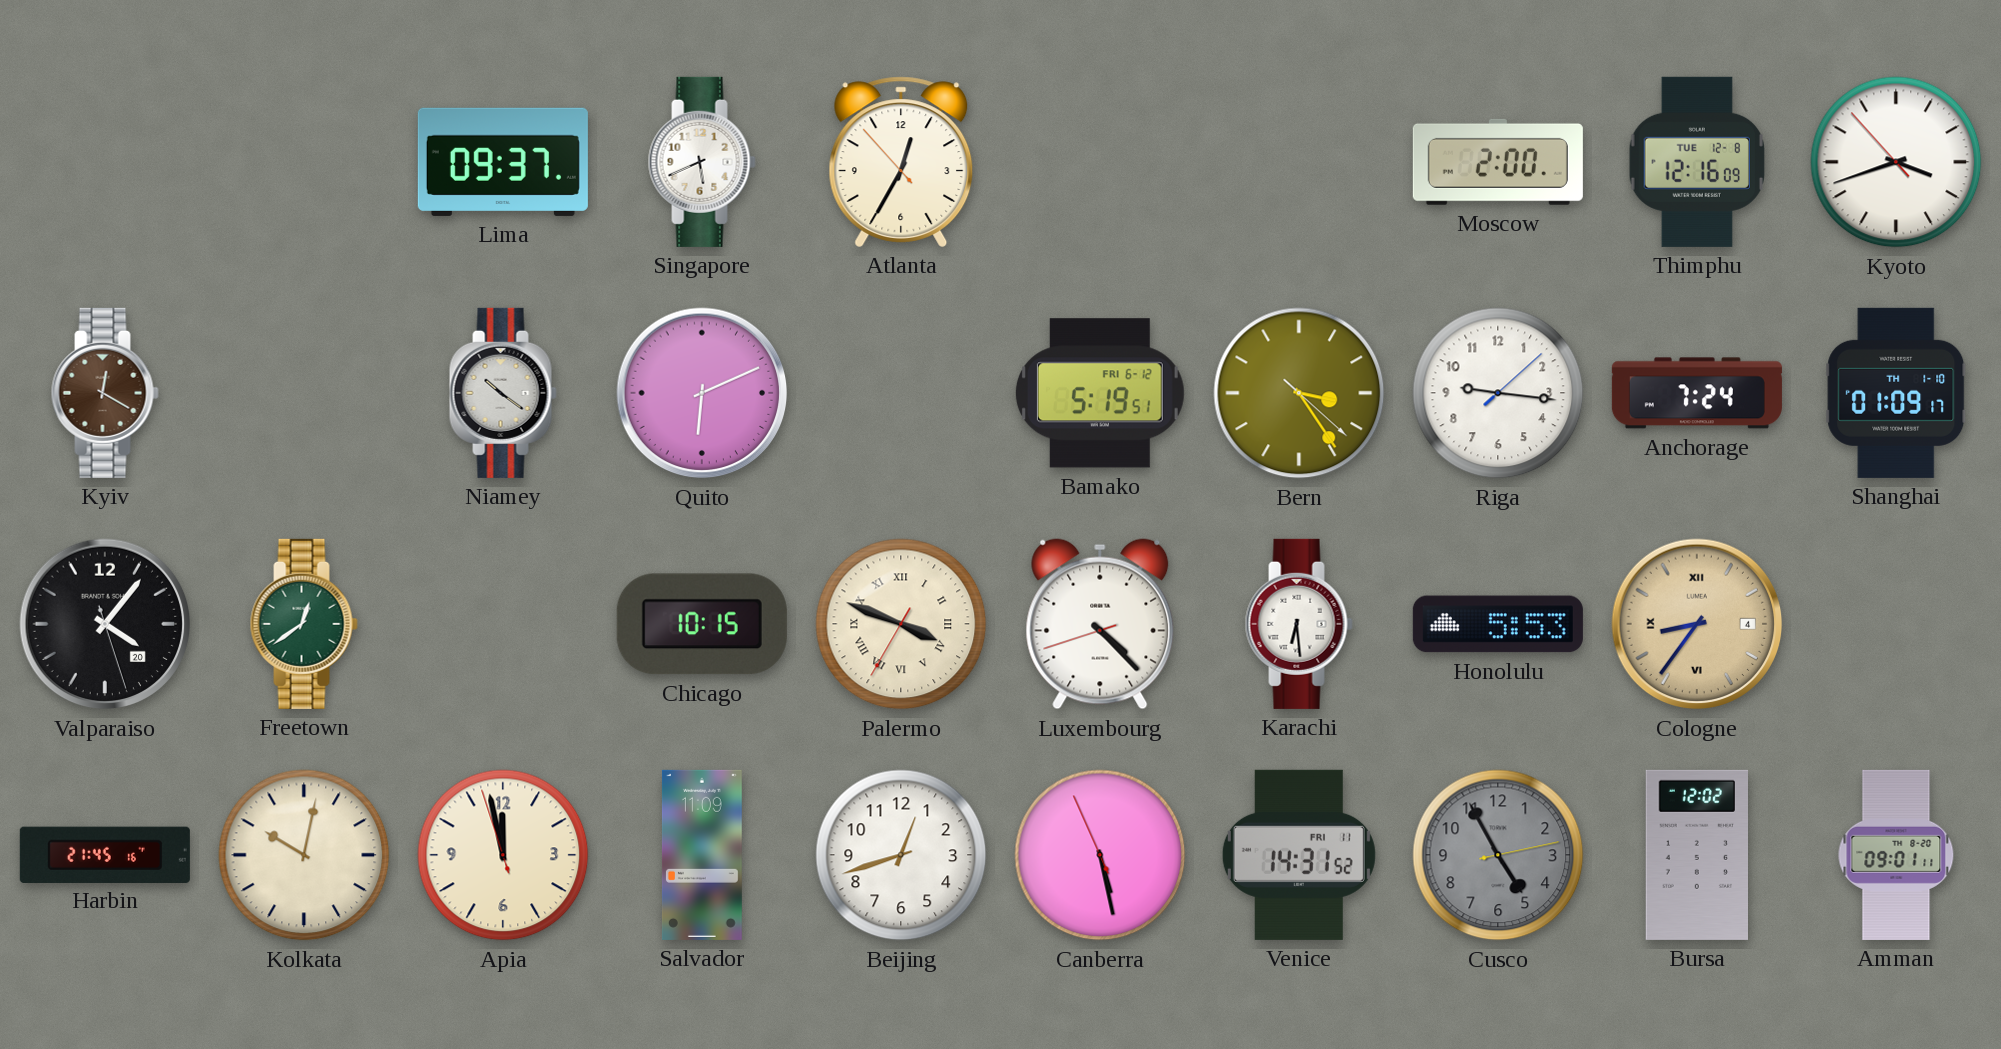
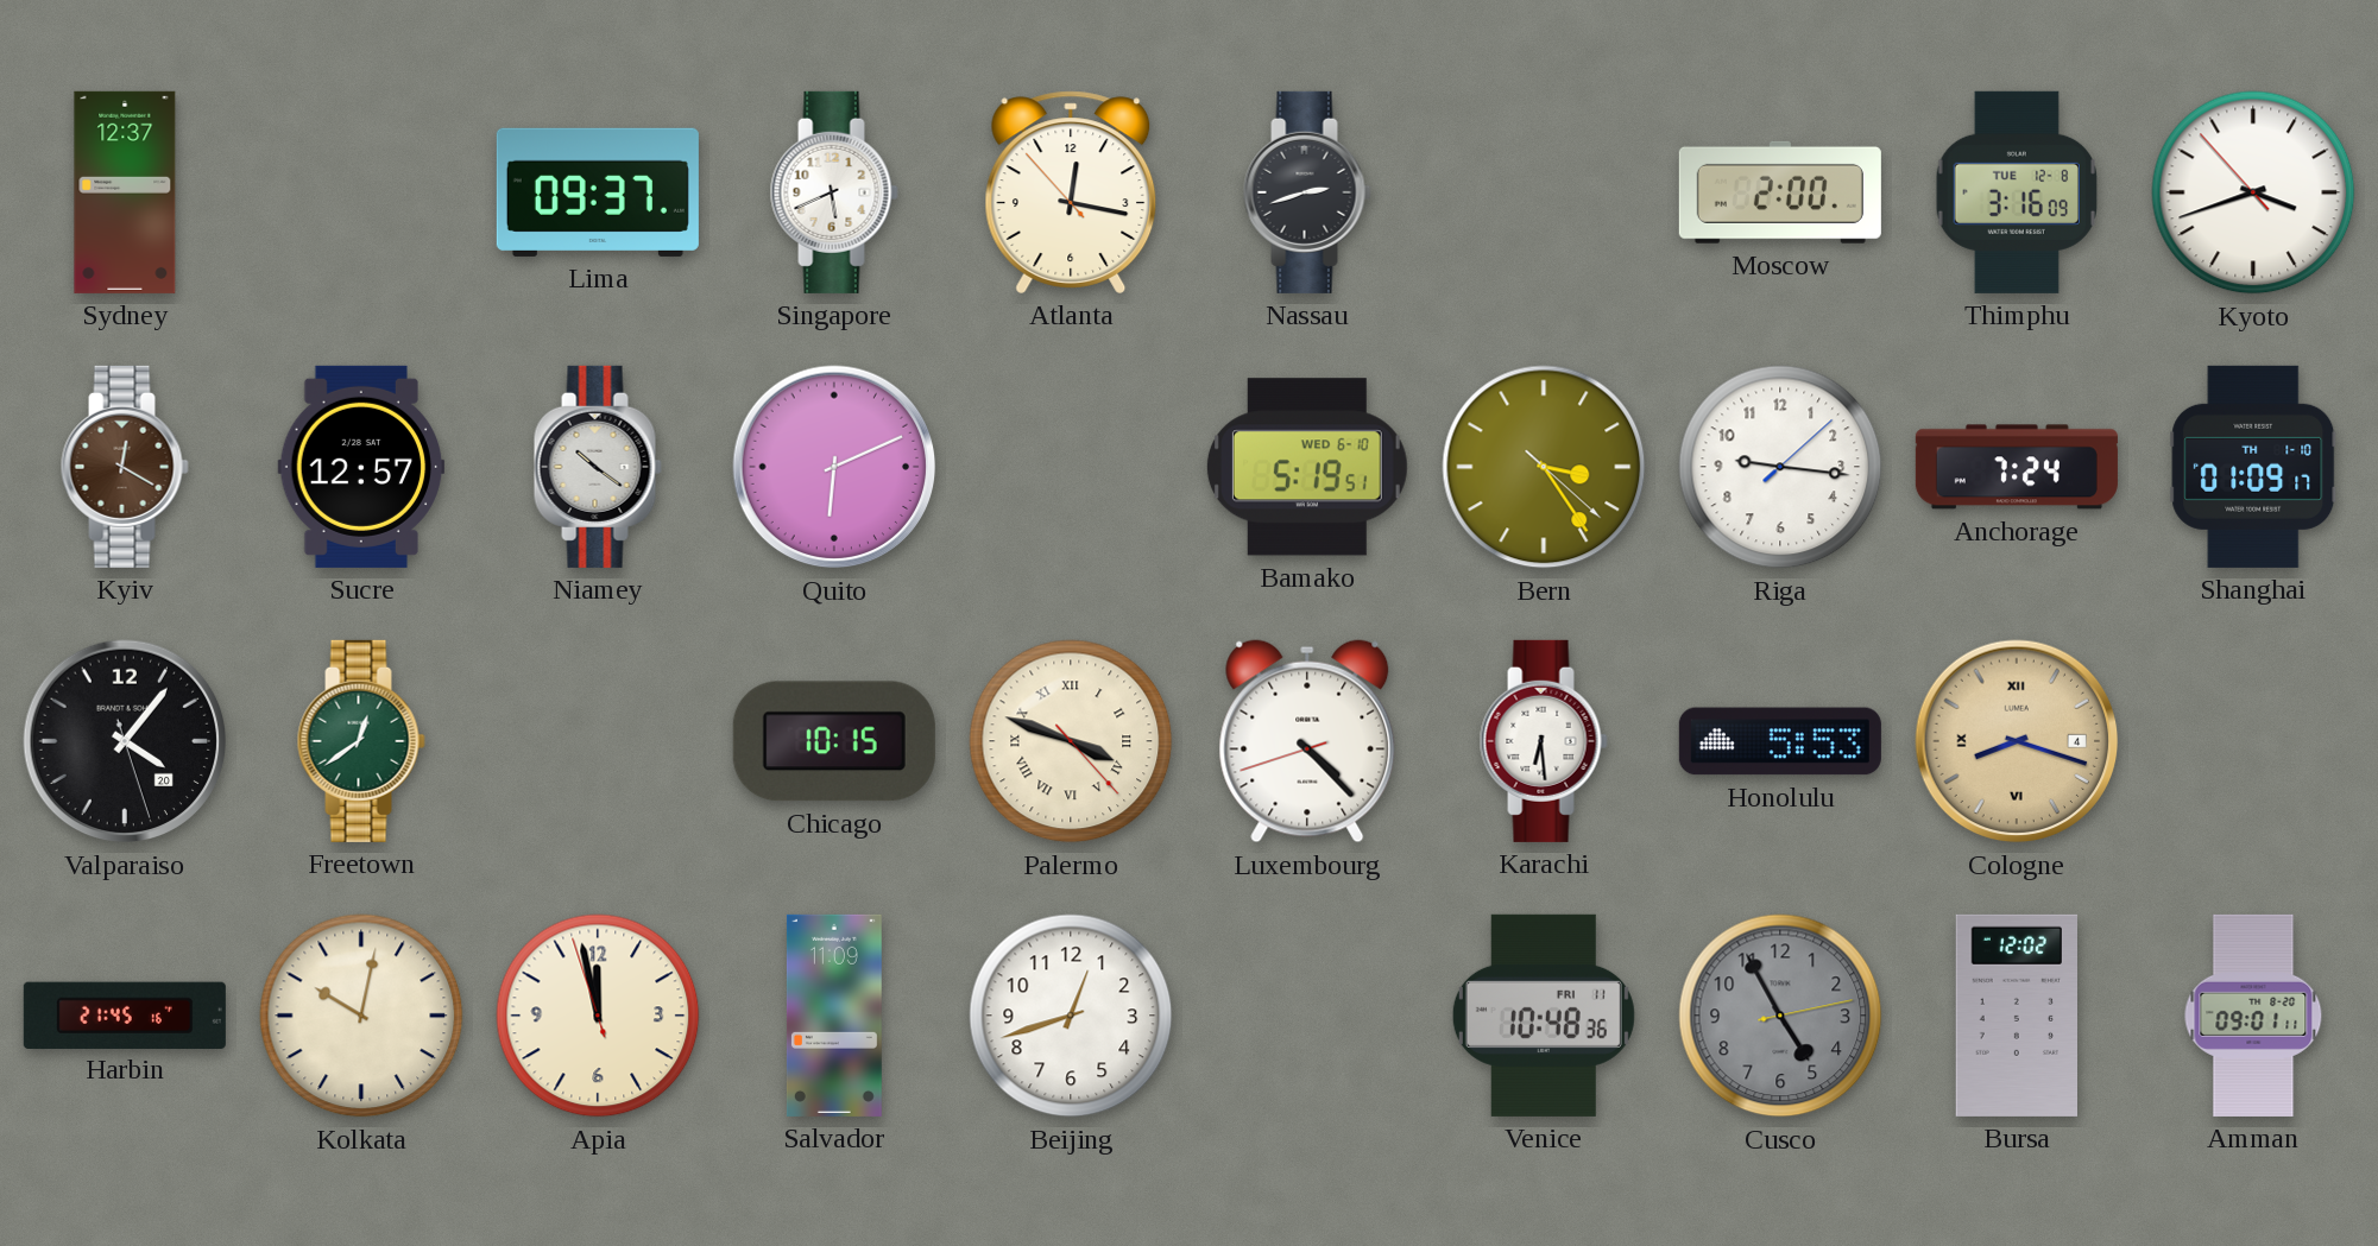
Sydney: none -> 12:37
Atlanta: 12:34 -> 12:16
Nassau: none -> 2:42
Thimphu: 12:16 -> 3:16
Sucre: none -> 12:57
Bamako date: FRI 6-12 -> WED 6-10
Palermo: 3:48:35 -> 3:48:23
Cologne: 8:36 -> 8:18
Canberra: 5:27 -> none
Venice: 14:31 -> 10:48
